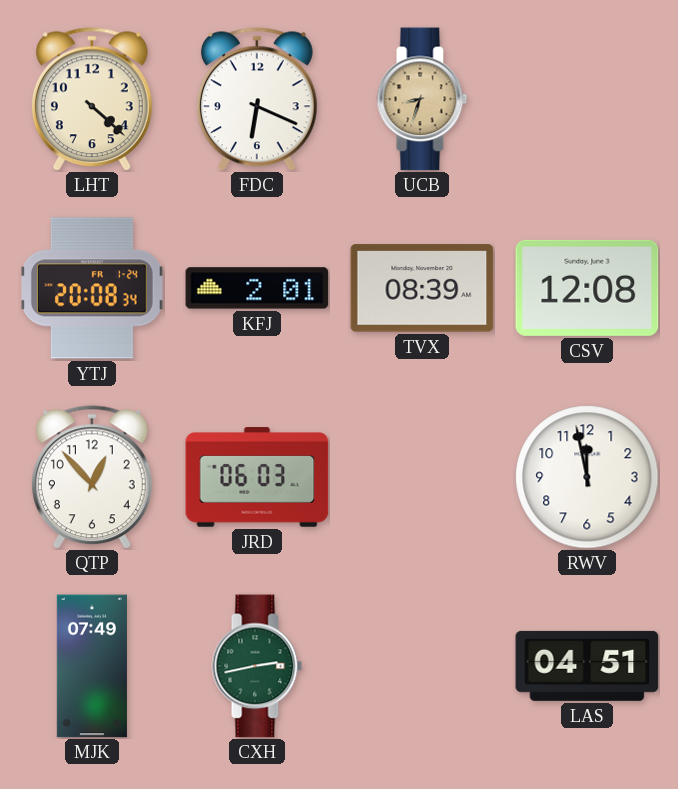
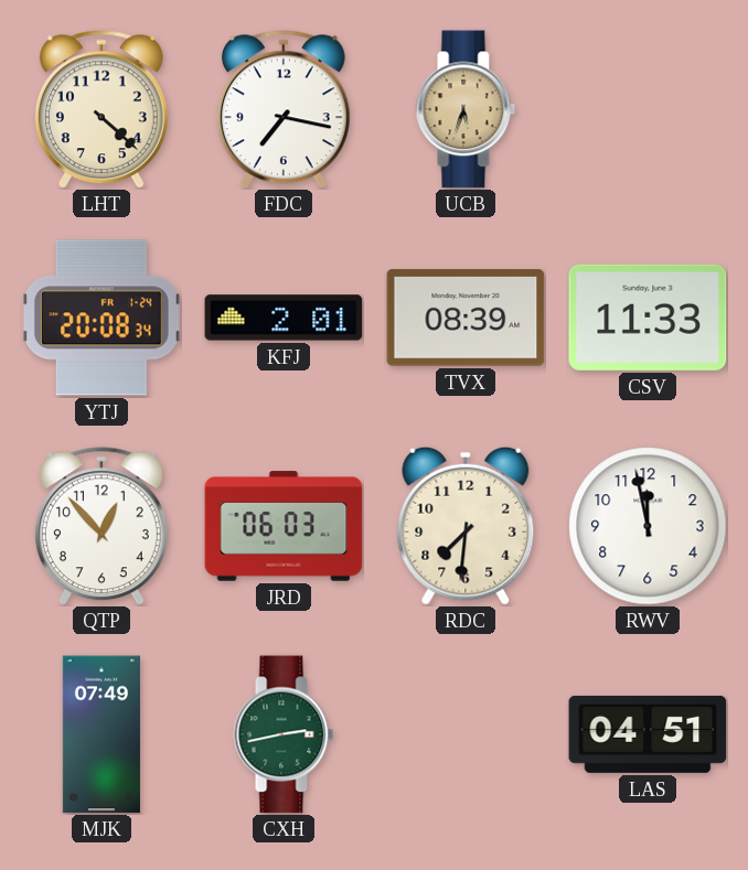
FDC: 6:19 -> 7:17
UCB: 8:33 -> 5:33
CSV: 12:08 -> 11:33
RDC: none -> 7:31
